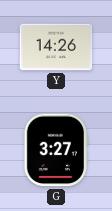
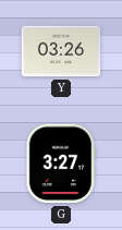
Y: 14:26 -> 03:26
